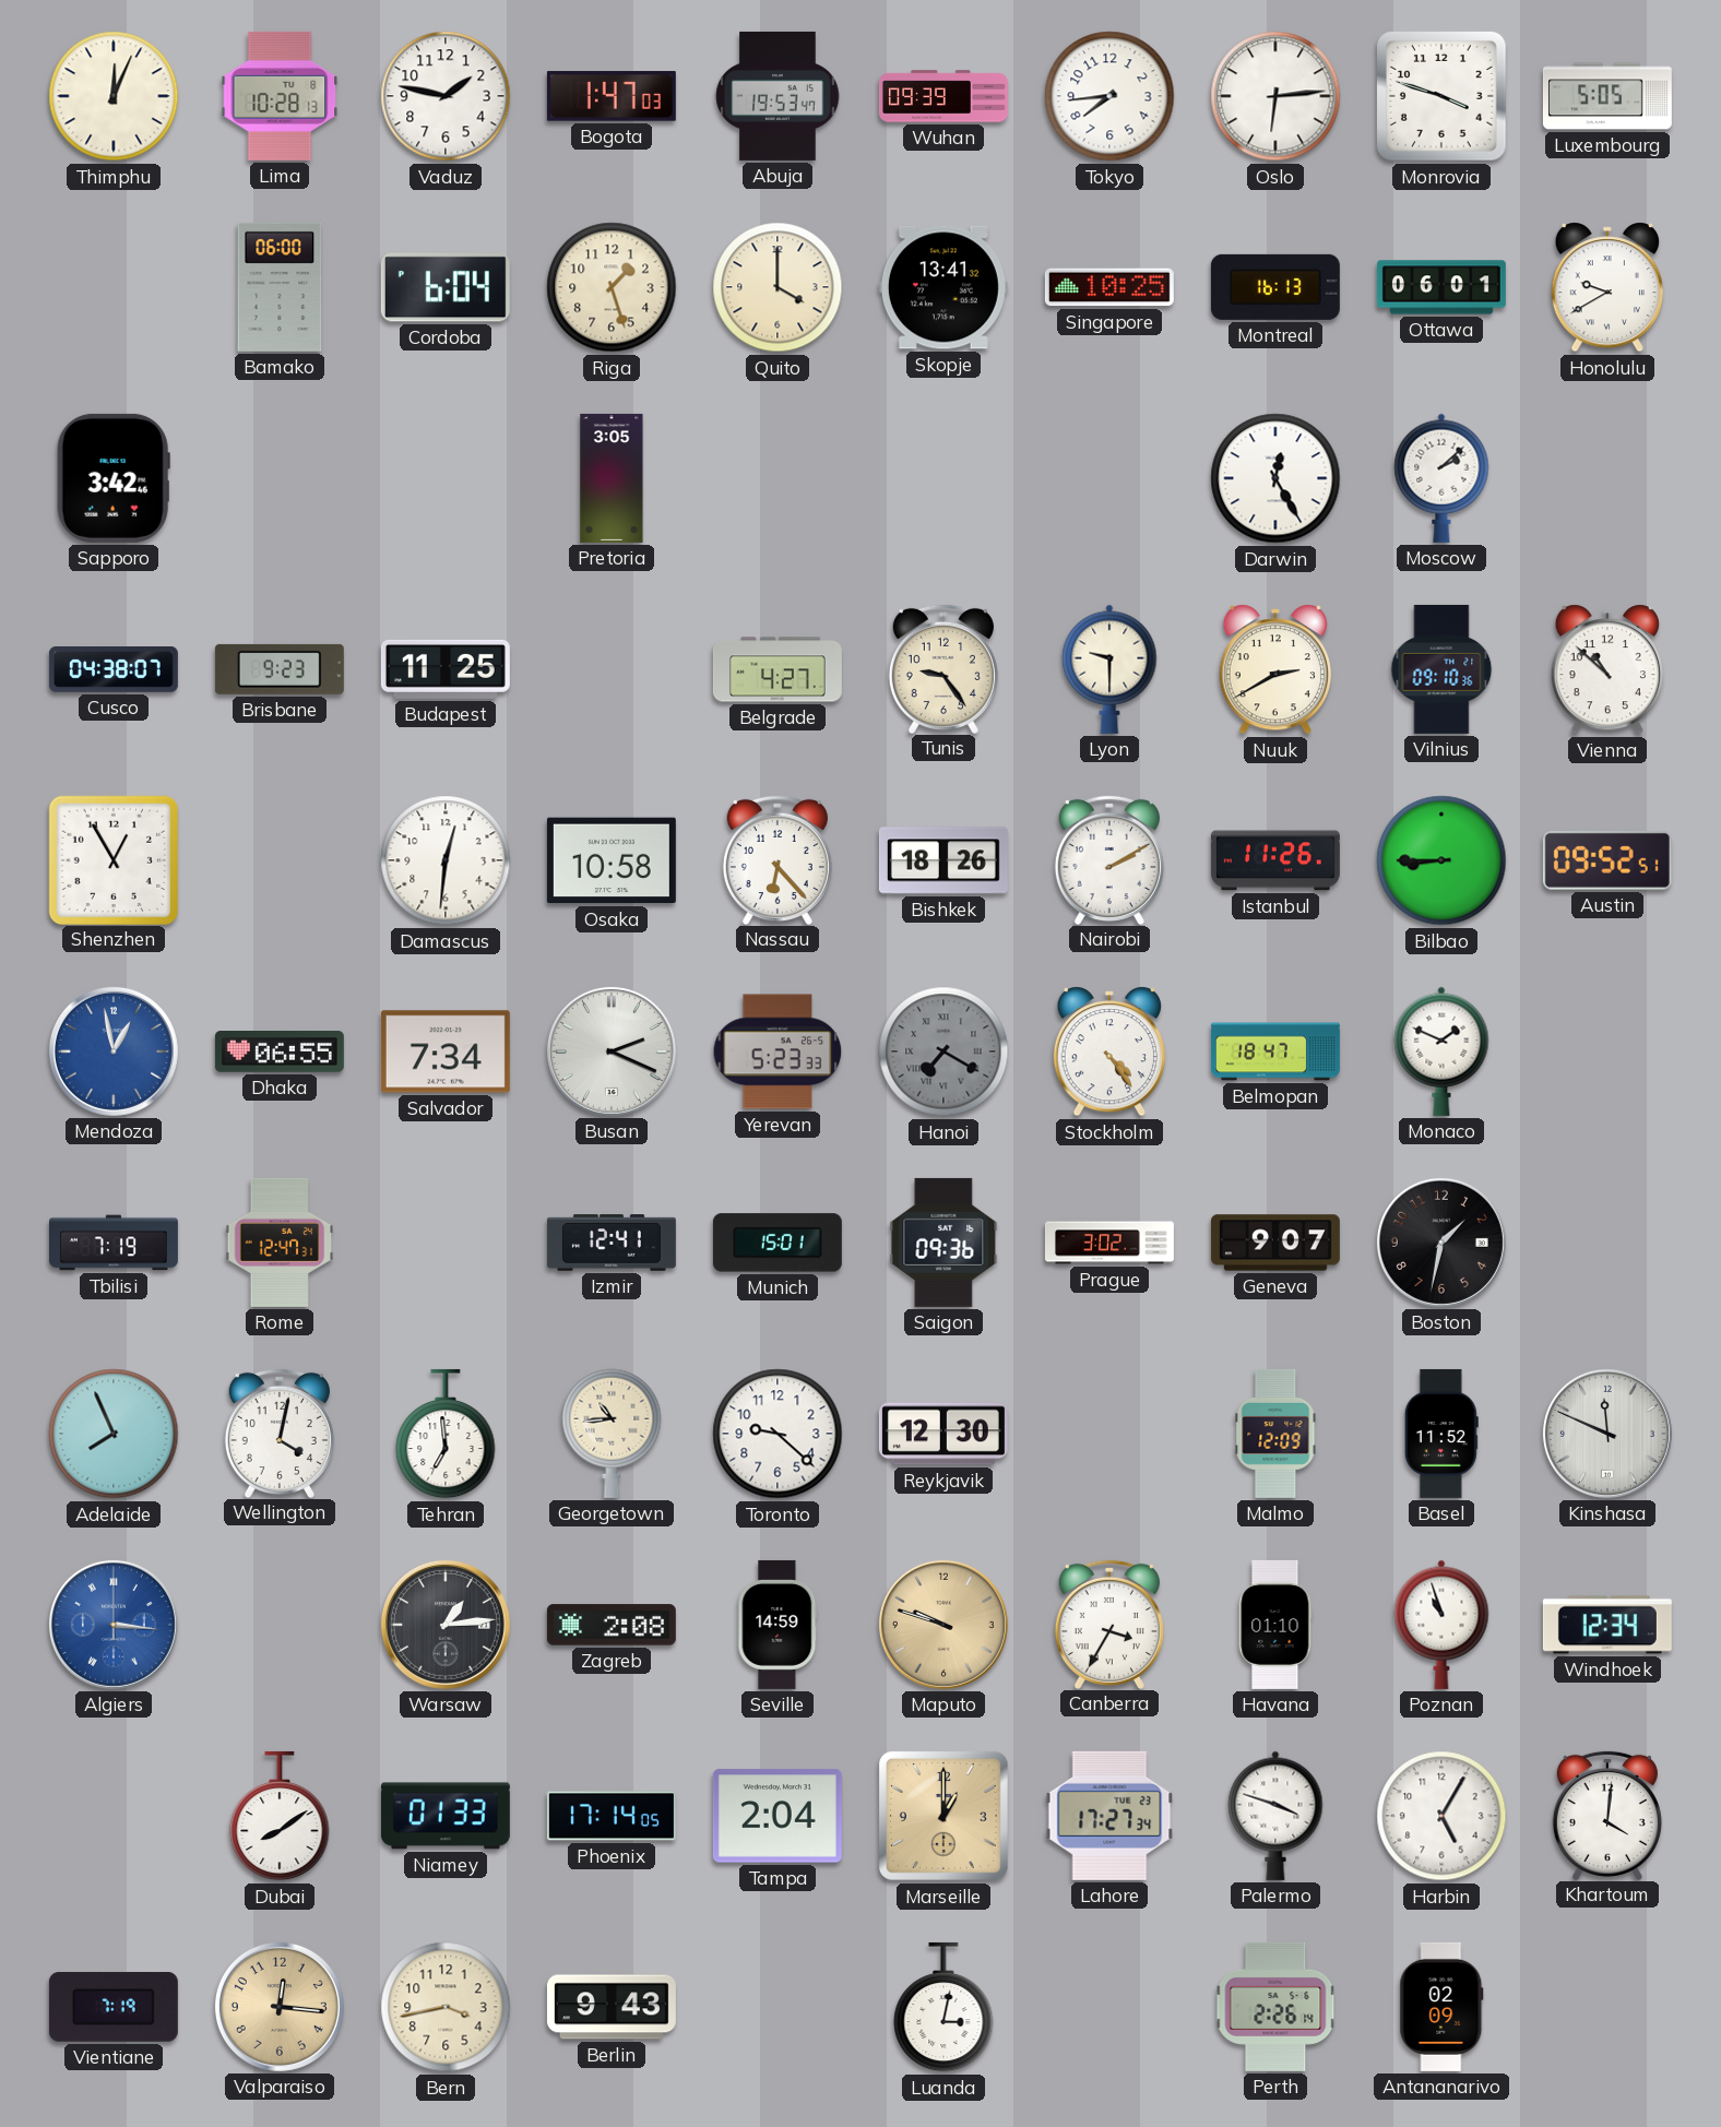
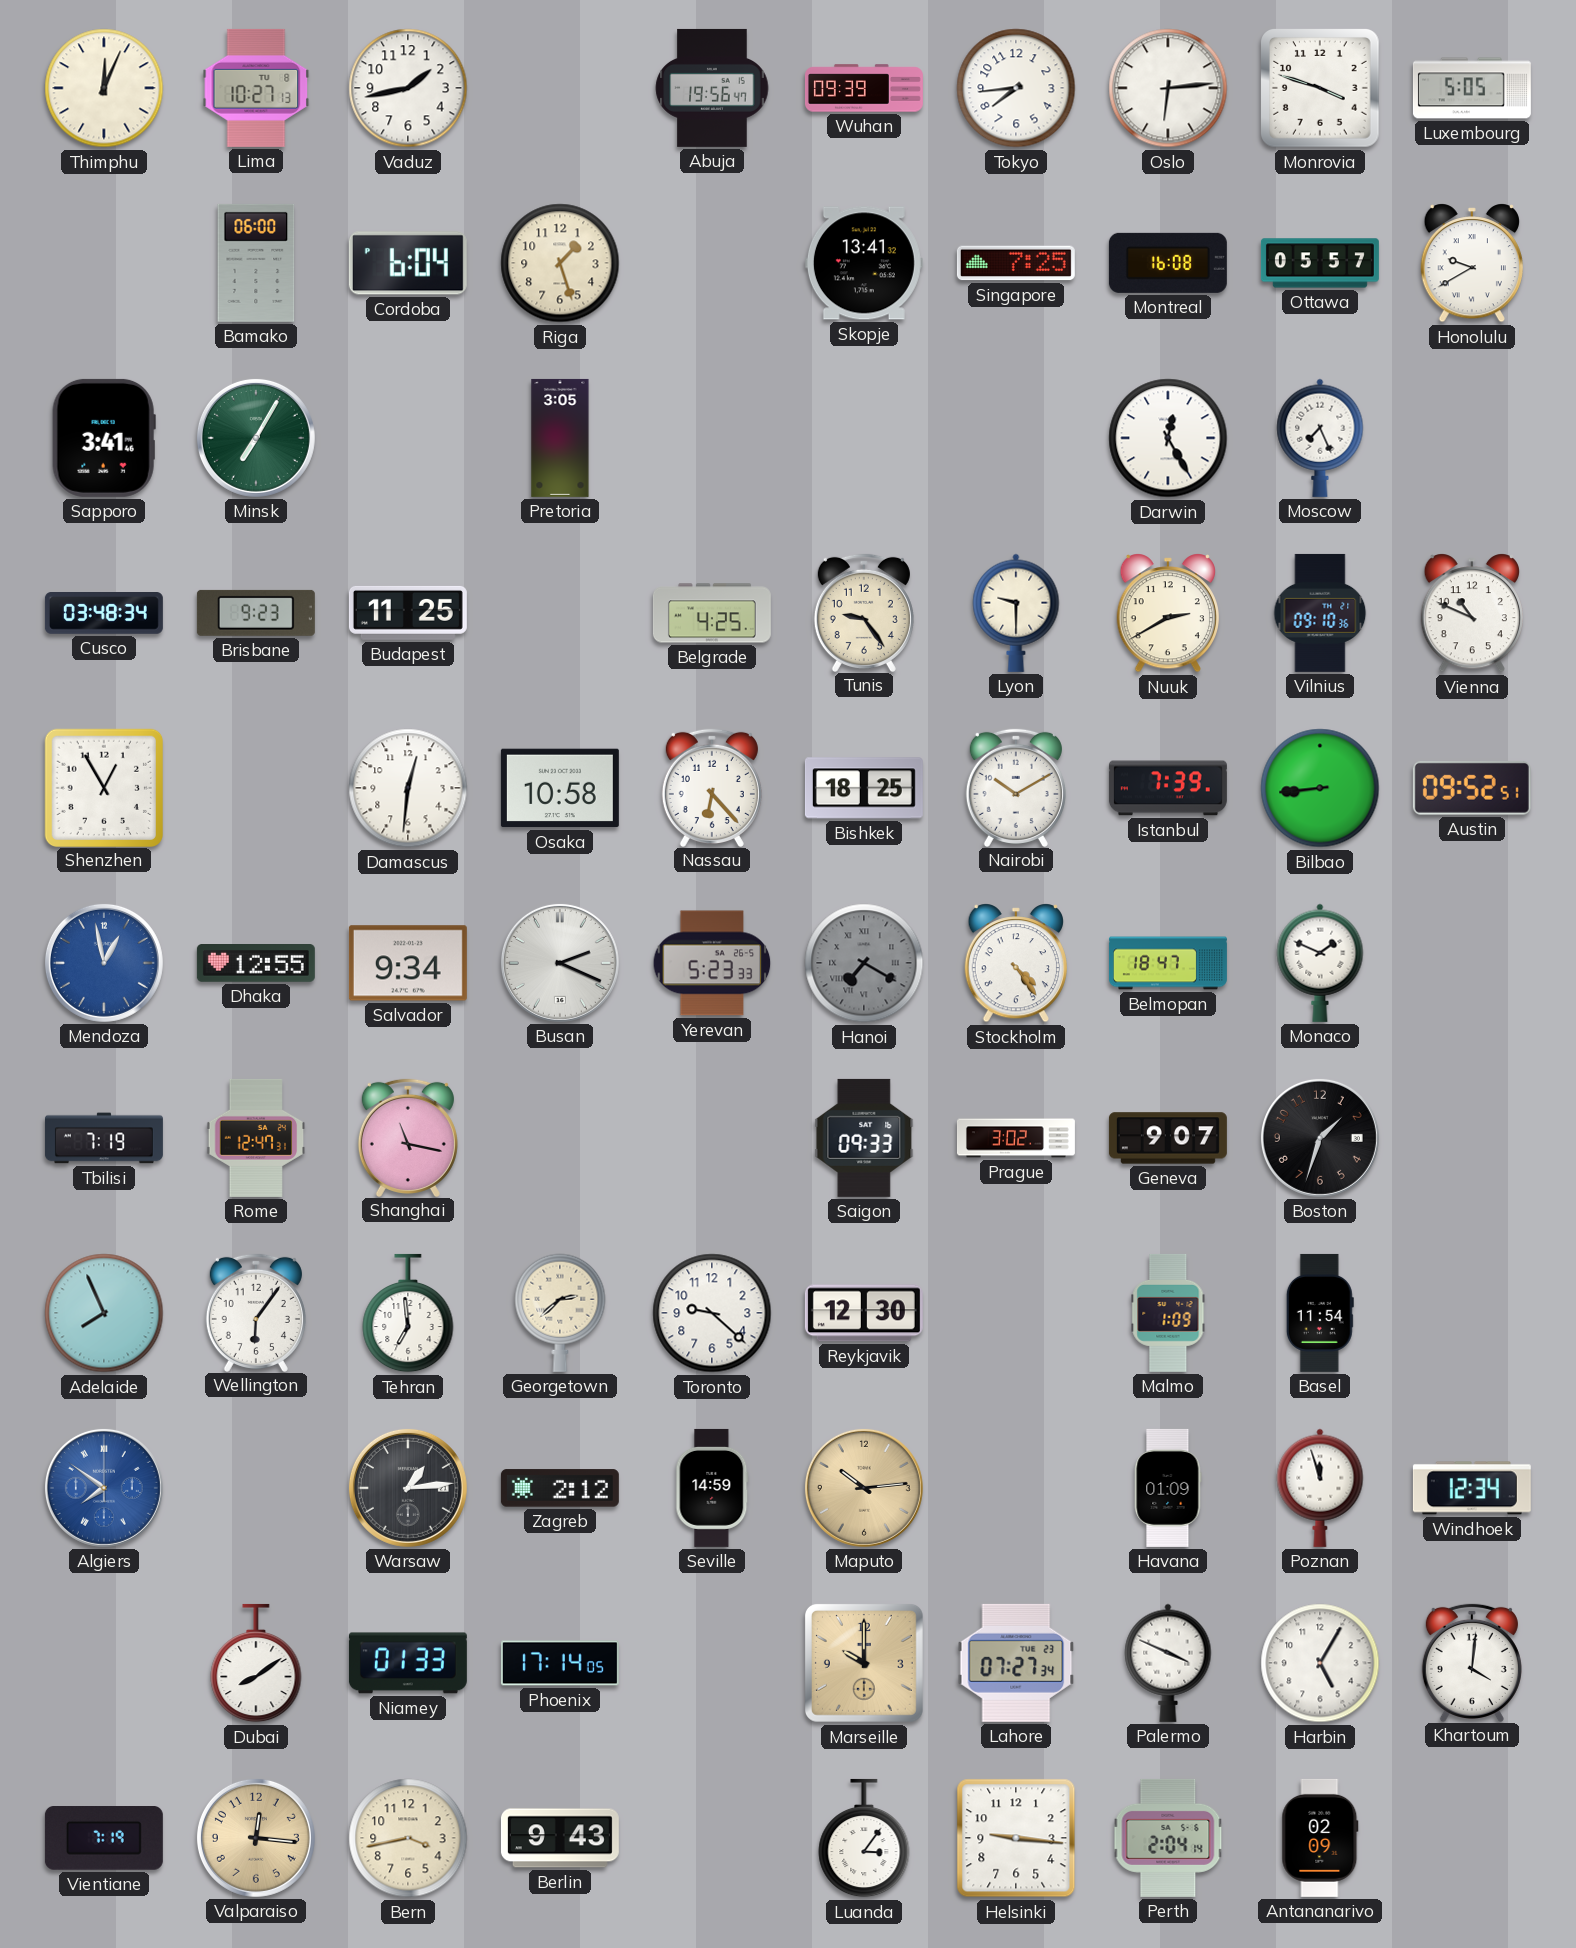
Lima: 10:28 -> 10:27
Vaduz: 1:47 -> 1:43
Bogota: 1:47 -> none
Abuja: 19:53 -> 19:56
Quito: 4:00 -> none
Singapore: 10:25 -> 7:25
Montreal: 16:13 -> 16:08
Ottawa: 06:01 -> 05:57
Sapporo: 3:42 -> 3:41
Minsk: none -> 7:05
Moscow: 2:08 -> 7:26
Cusco: 04:38 -> 03:48
Belgrade: 4:27 -> 4:25
Vienna: 10:52 -> 10:49
Bishkek: 18:26 -> 18:25
Nairobi: 2:10 -> 10:10
Istanbul: 11:26 -> 7:39
Bilbao: 8:45 -> 8:44
Dhaka: 06:55 -> 12:55
Salvador: 7:34 -> 9:34
Shanghai: none -> 11:17
Izmir: 12:41 -> none
Munich: 15:01 -> none
Saigon: 09:36 -> 09:33
Boston: 1:32 -> 1:33
Wellington: 4:02 -> 6:06
Georgetown: 10:44 -> 2:38
Malmo: 12:09 -> 1:09
Basel: 11:52 -> 11:54
Kinshasa: 11:49 -> none
Algiers: 3:16 -> 7:51
Zagreb: 2:08 -> 2:12
Maputo: 9:48 -> 10:14
Canberra: 3:35 -> none
Havana: 01:10 -> 01:09
Poznan: 10:57 -> 11:57
Tampa: 2:04 -> none
Marseille: 1:00 -> 10:00
Lahore: 17:27 -> 07:27
Palermo: 3:48 -> 3:49
Luanda: 3:02 -> 3:06
Helsinki: none -> 9:16
Perth: 2:26 -> 2:04
